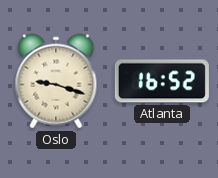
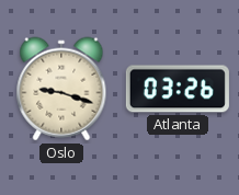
Atlanta: 16:52 -> 03:26
